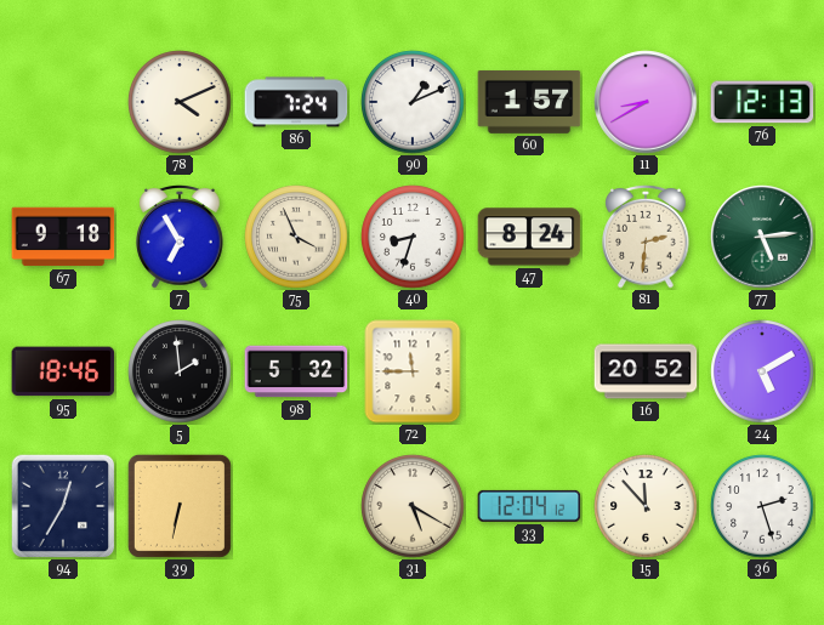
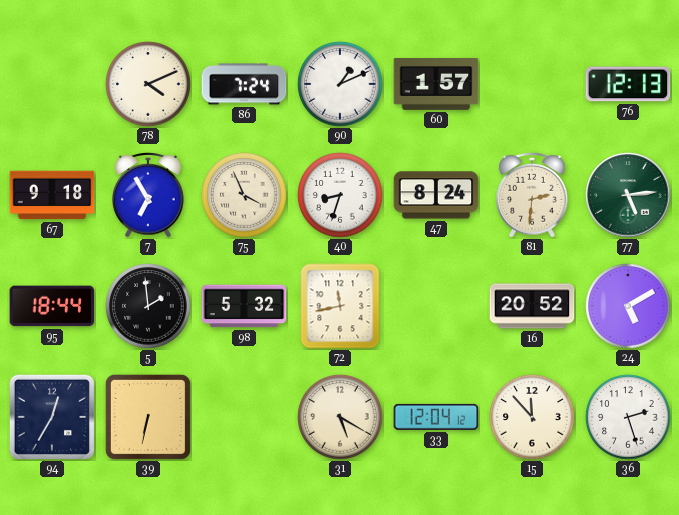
11: 8:40 -> none
95: 18:46 -> 18:44
72: 11:45 -> 11:43
